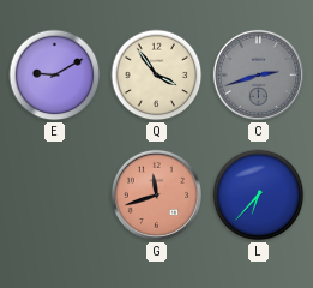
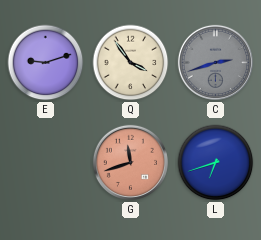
E: 9:10 -> 9:12
L: 6:37 -> 6:42
